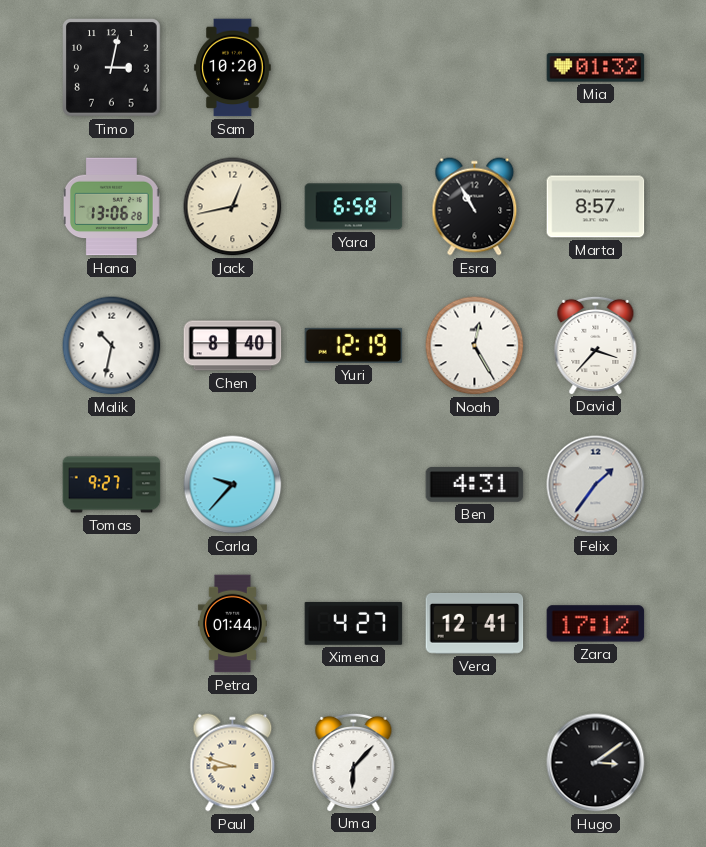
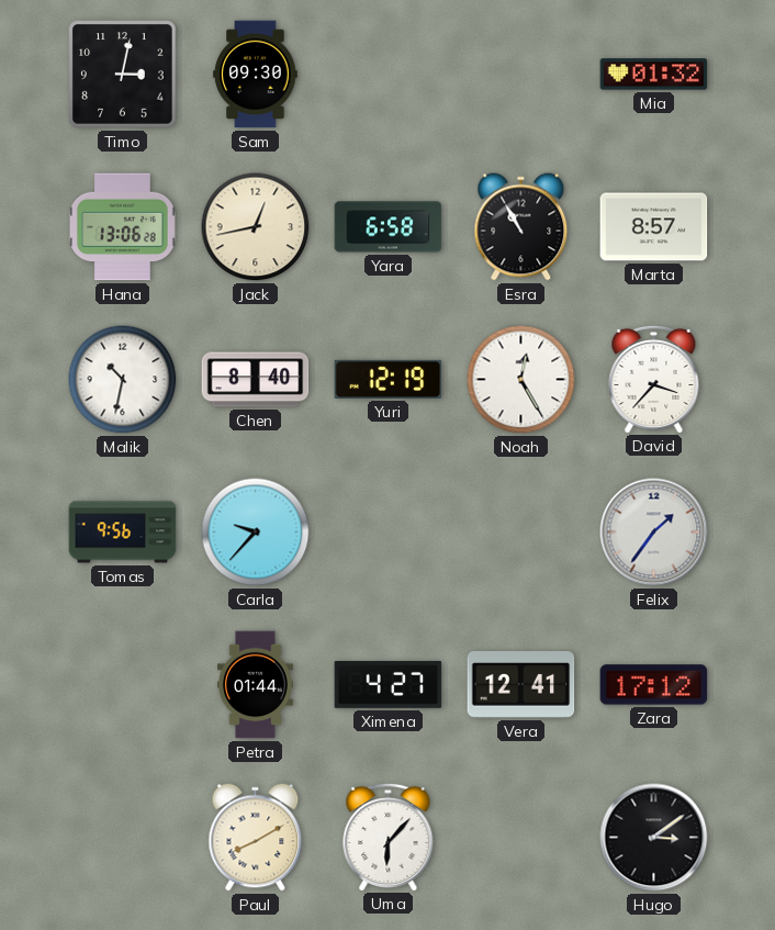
Sam: 10:20 -> 09:30
Tomas: 9:27 -> 9:56
Ben: 4:31 -> none
Paul: 8:48 -> 8:10
